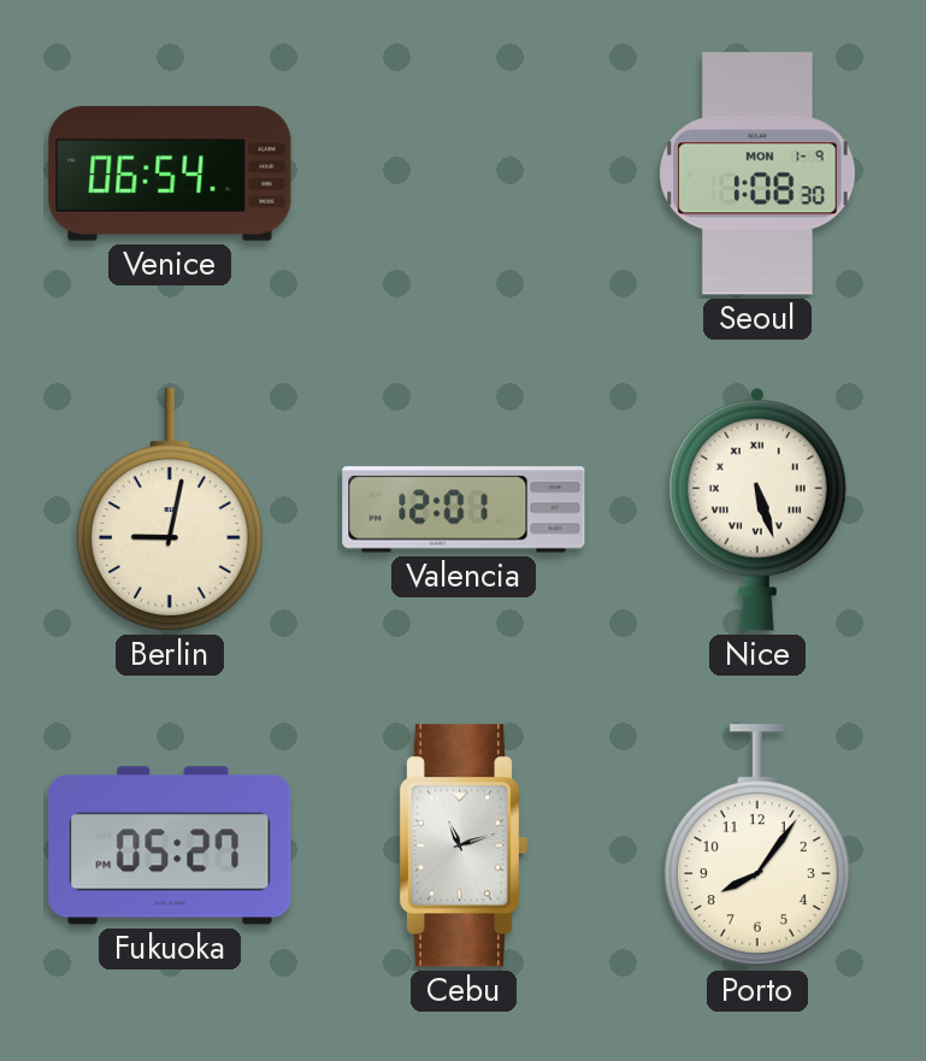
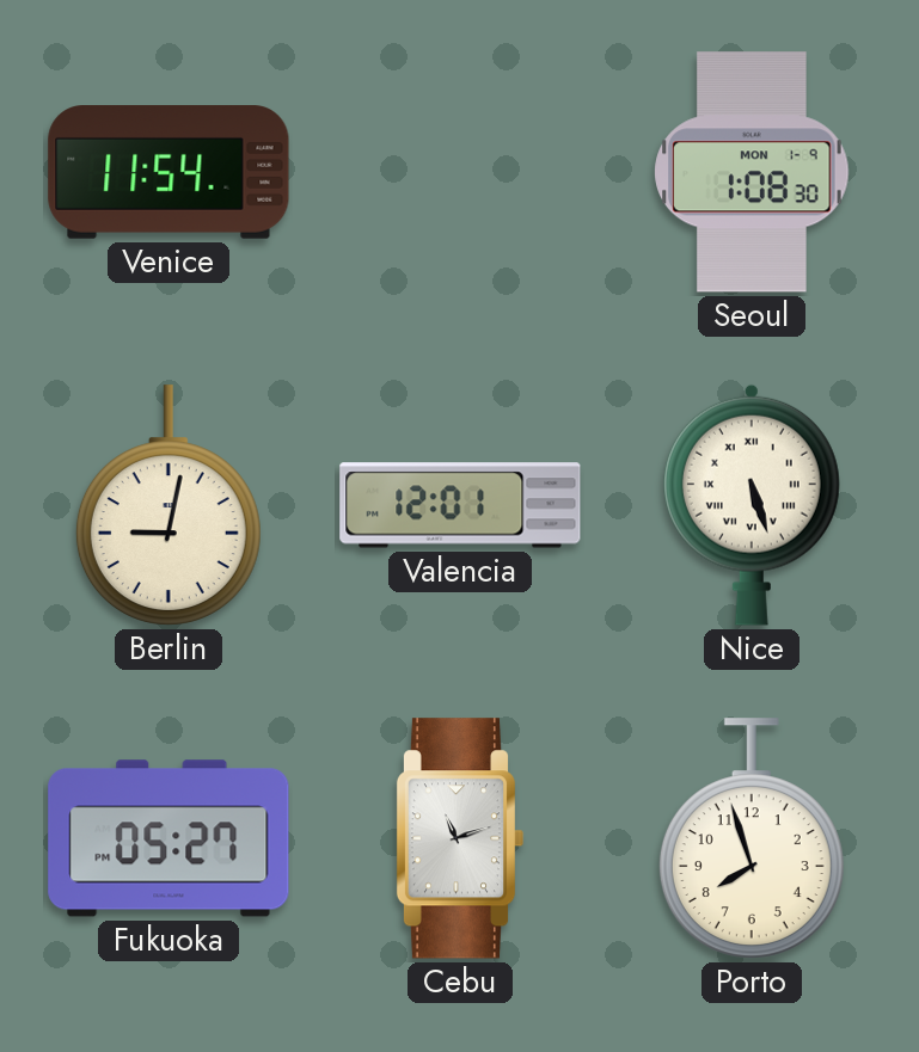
Venice: 06:54 -> 11:54
Porto: 8:06 -> 7:57
